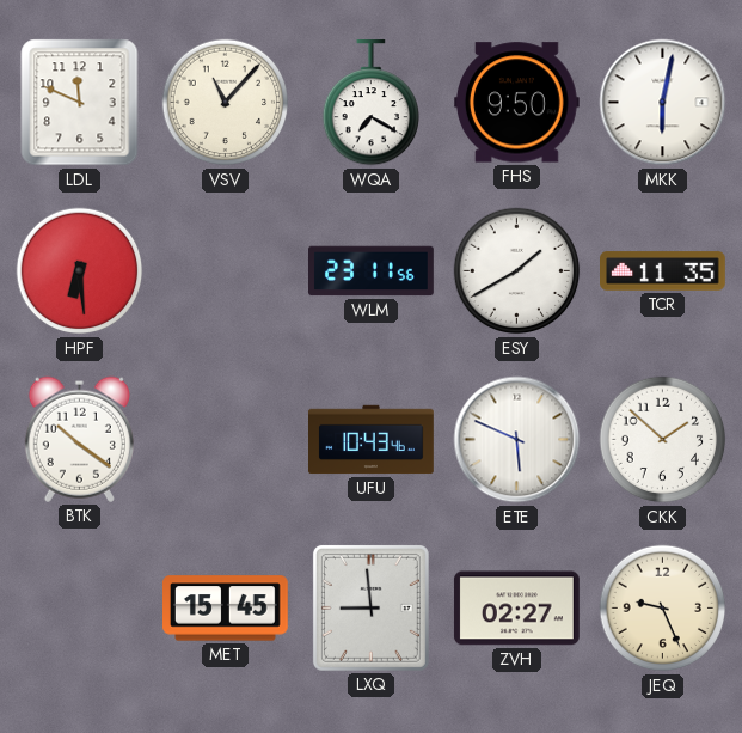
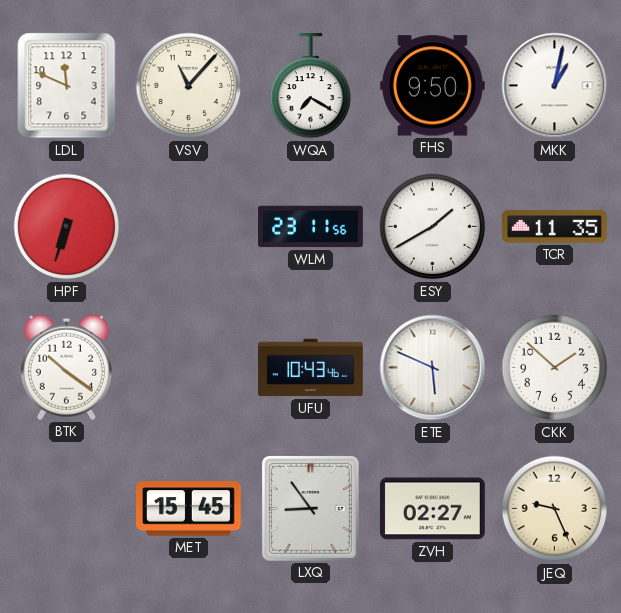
MKK: 6:02 -> 1:02
HPF: 6:29 -> 6:33
LXQ: 8:59 -> 8:54
